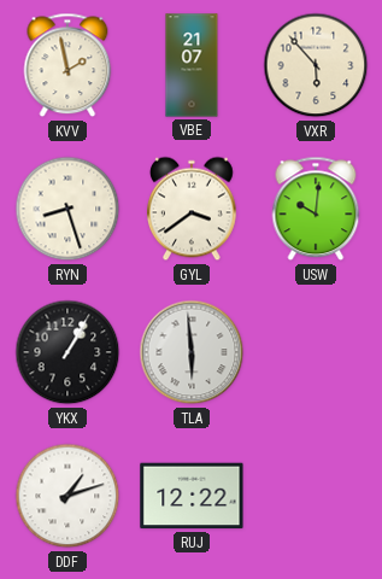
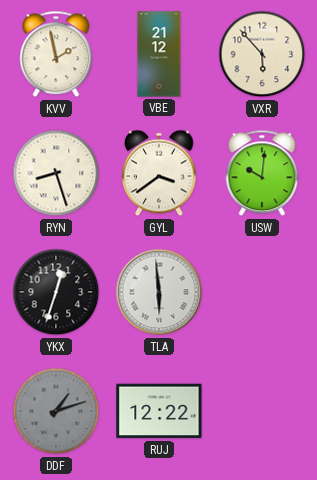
VBE: 21:07 -> 21:12
YKX: 1:05 -> 12:33
DDF dial: white -> grey
